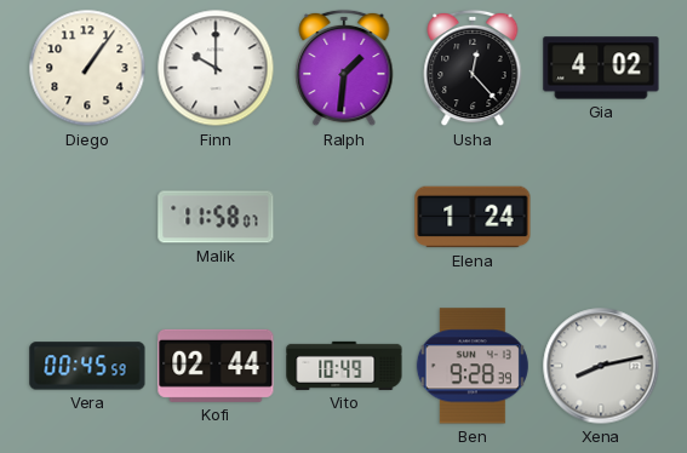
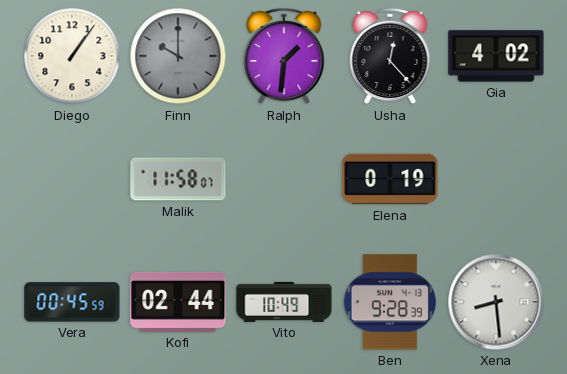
Finn dial: white -> grey
Elena: 1:24 -> 0:19
Xena: 8:13 -> 8:29
